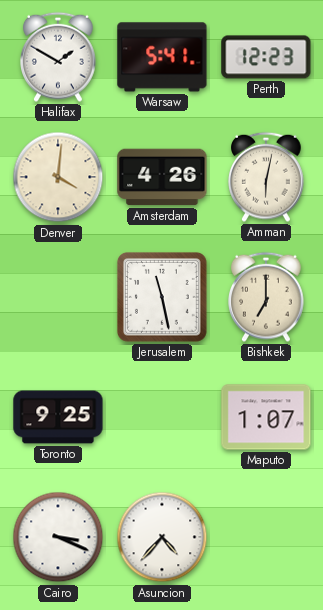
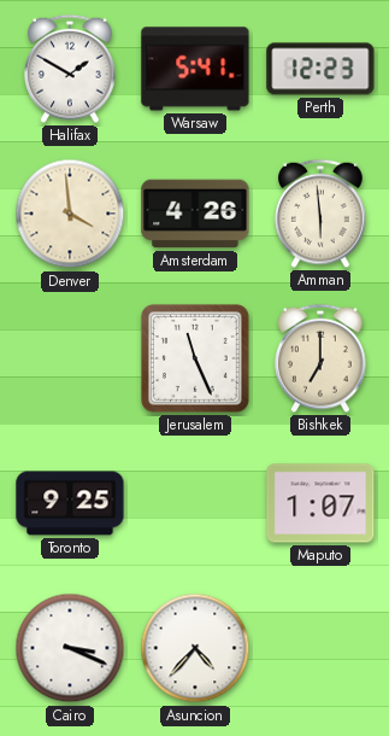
Denver: 4:01 -> 3:59
Amman: 6:02 -> 5:59
Jerusalem: 11:28 -> 11:26
